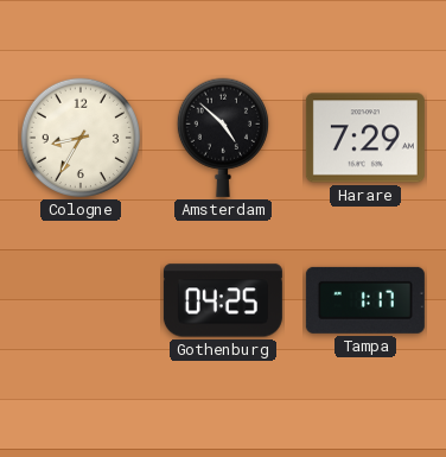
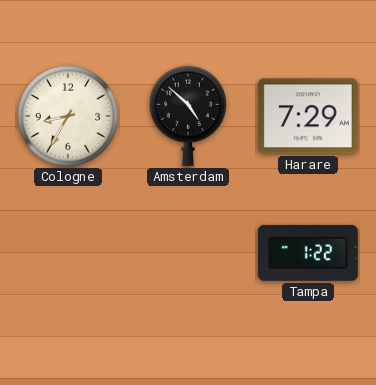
Gothenburg: 04:25 -> none
Tampa: 1:17 -> 1:22
